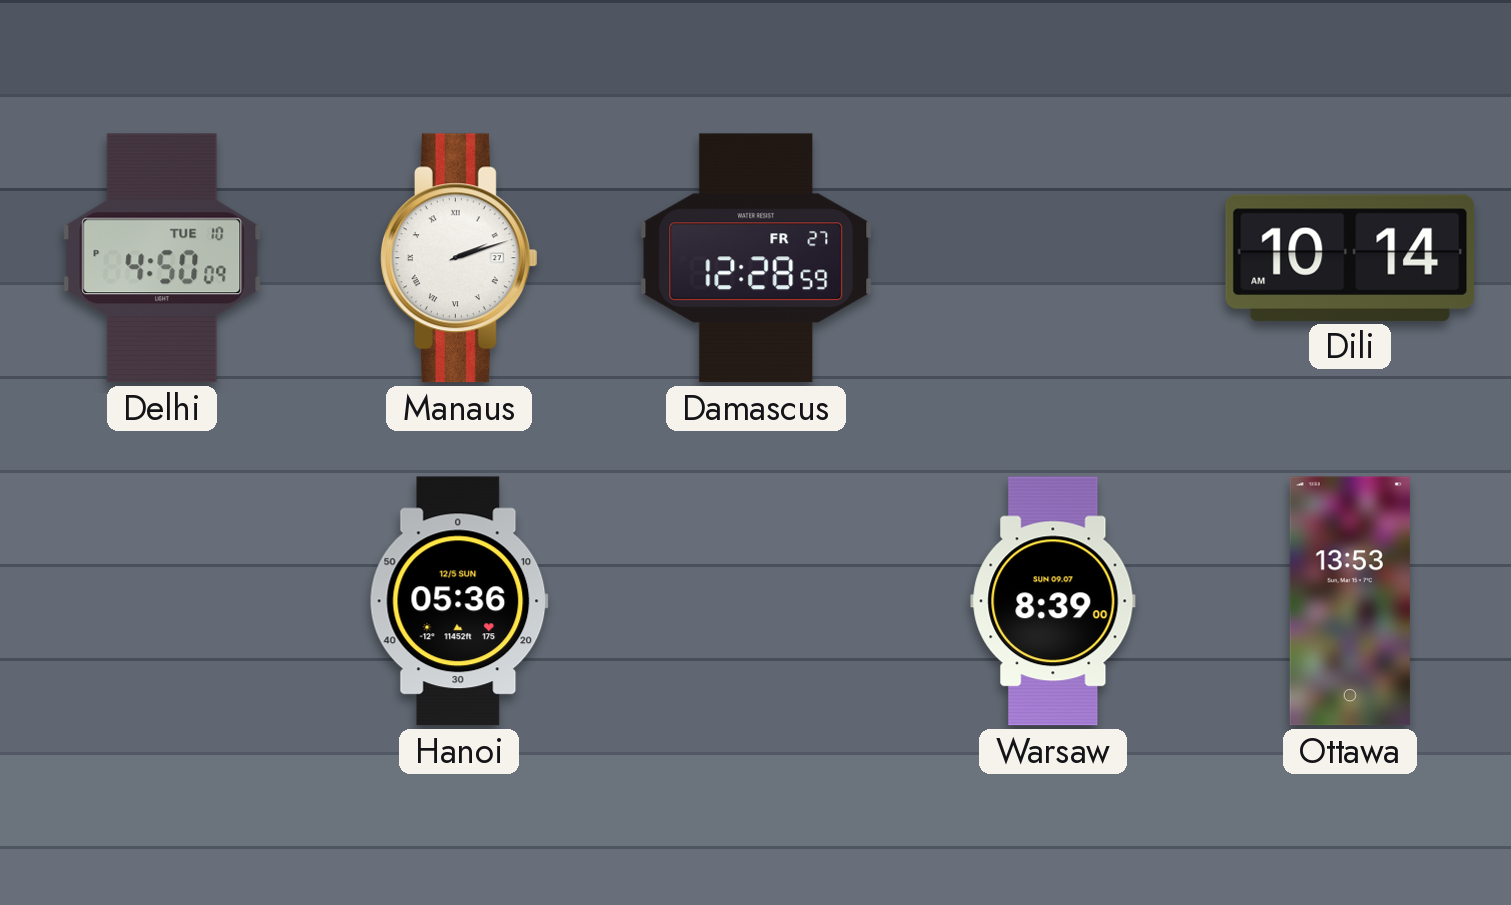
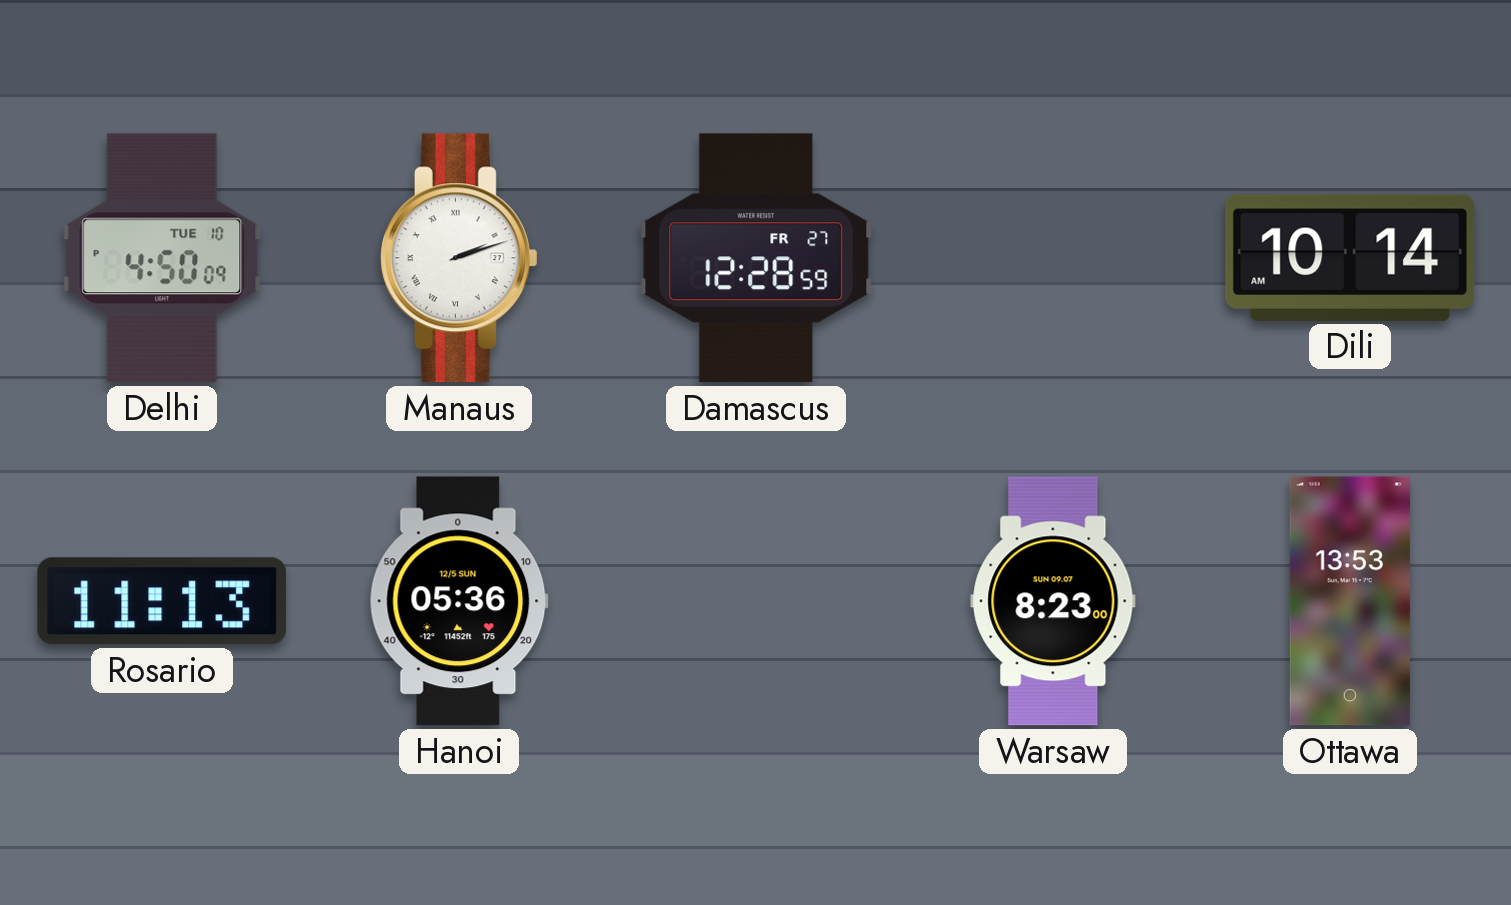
Rosario: none -> 11:13
Warsaw: 8:39 -> 8:23
